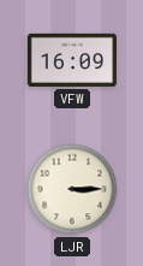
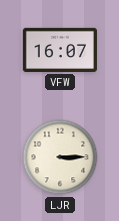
VFW: 16:09 -> 16:07
